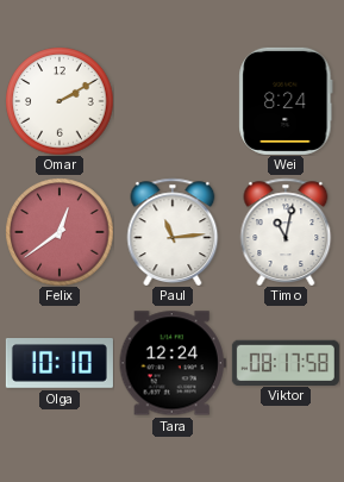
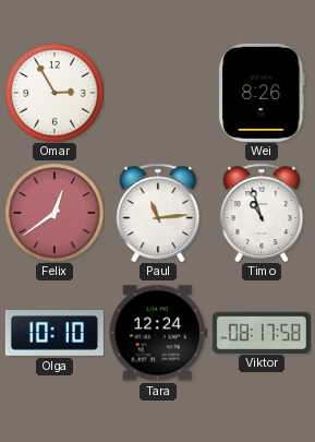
Omar: 2:10 -> 2:55
Wei: 8:24 -> 8:26
Timo: 11:02 -> 10:57
